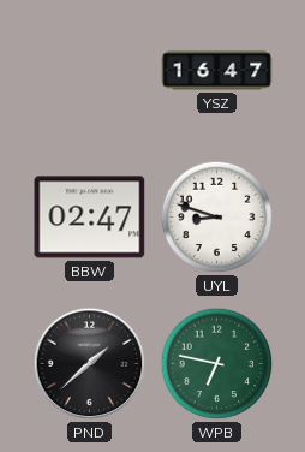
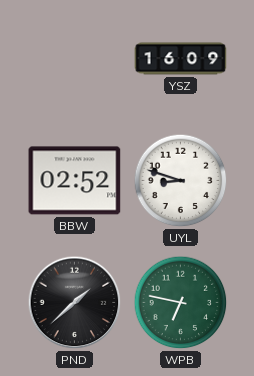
YSZ: 16:47 -> 16:09
BBW: 02:47 -> 02:52
